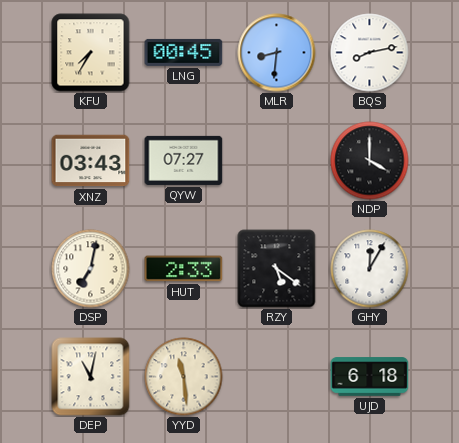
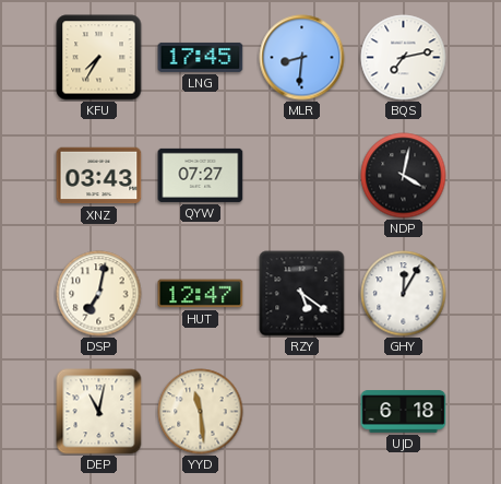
LNG: 00:45 -> 17:45
BQS: 8:13 -> 7:13
NDP: 4:00 -> 4:02
HUT: 2:33 -> 12:47
